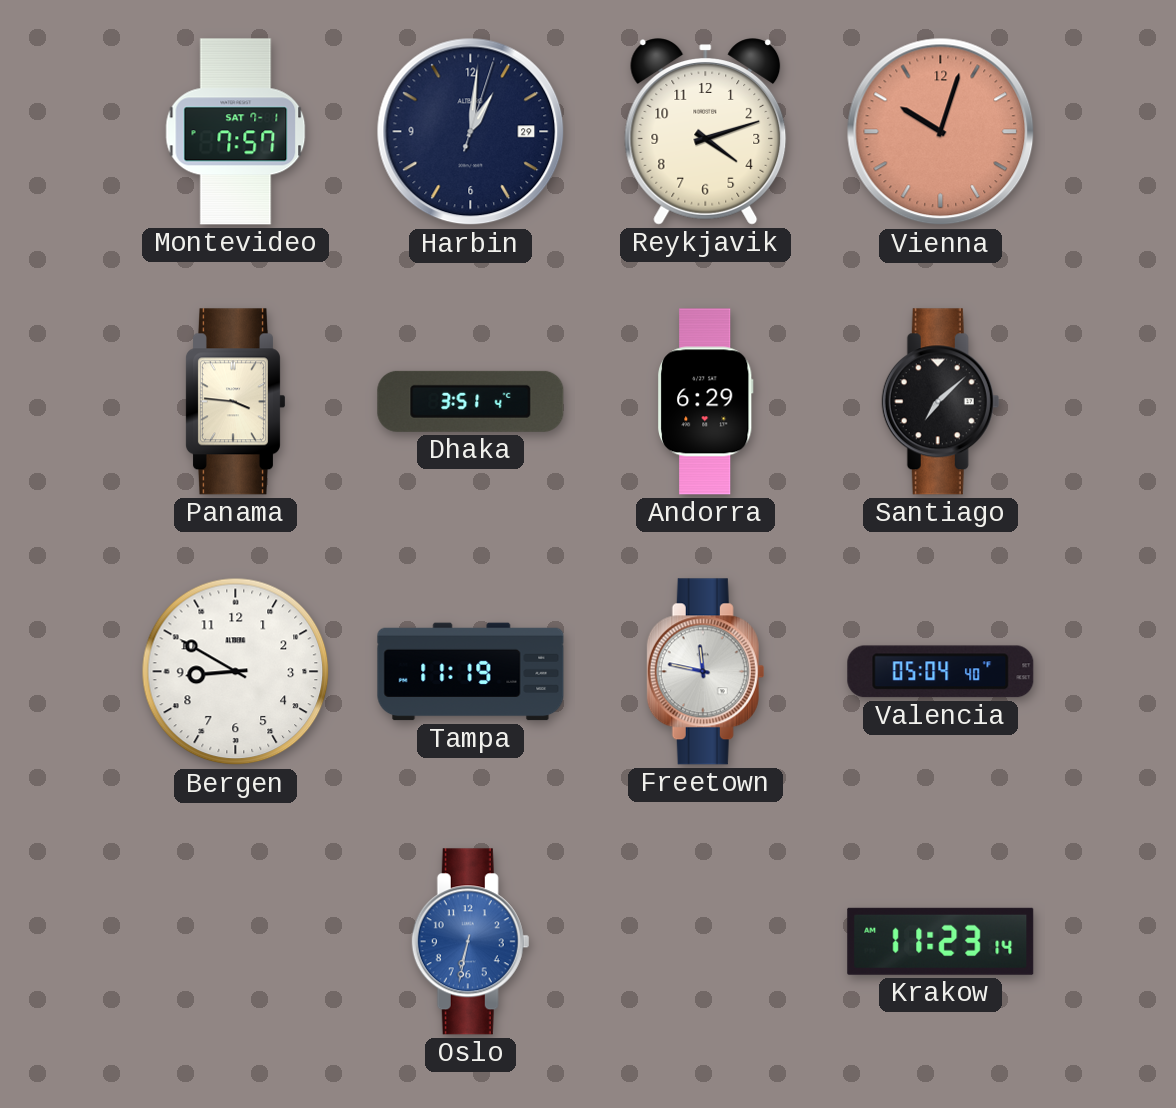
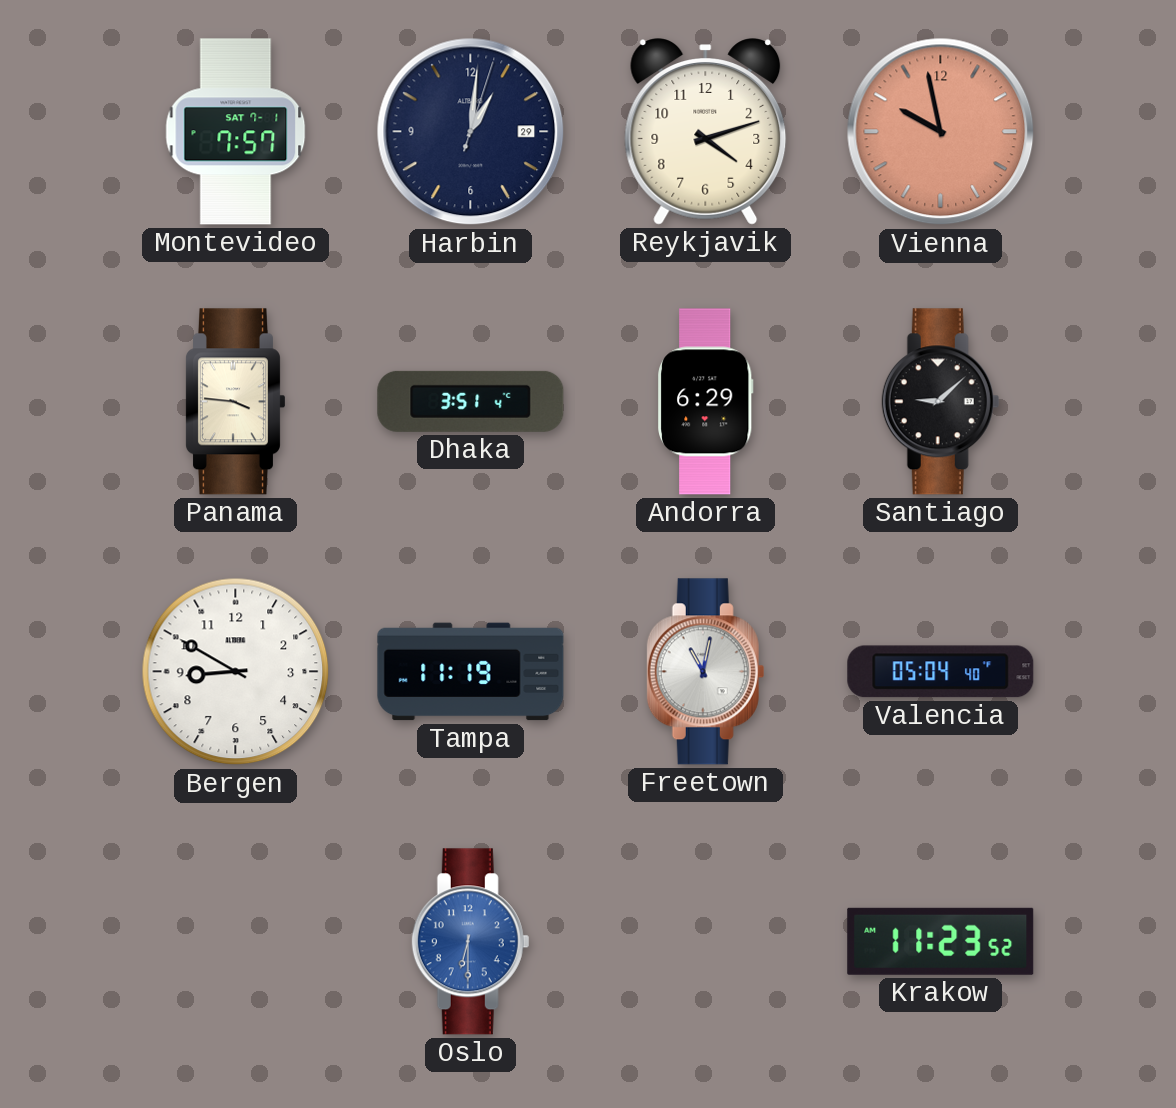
Vienna: 10:03 -> 9:58
Santiago: 7:08 -> 9:08
Freetown: 11:47 -> 11:02
Oslo: 6:32 -> 6:30
Krakow: 11:23:14 -> 11:23:52
